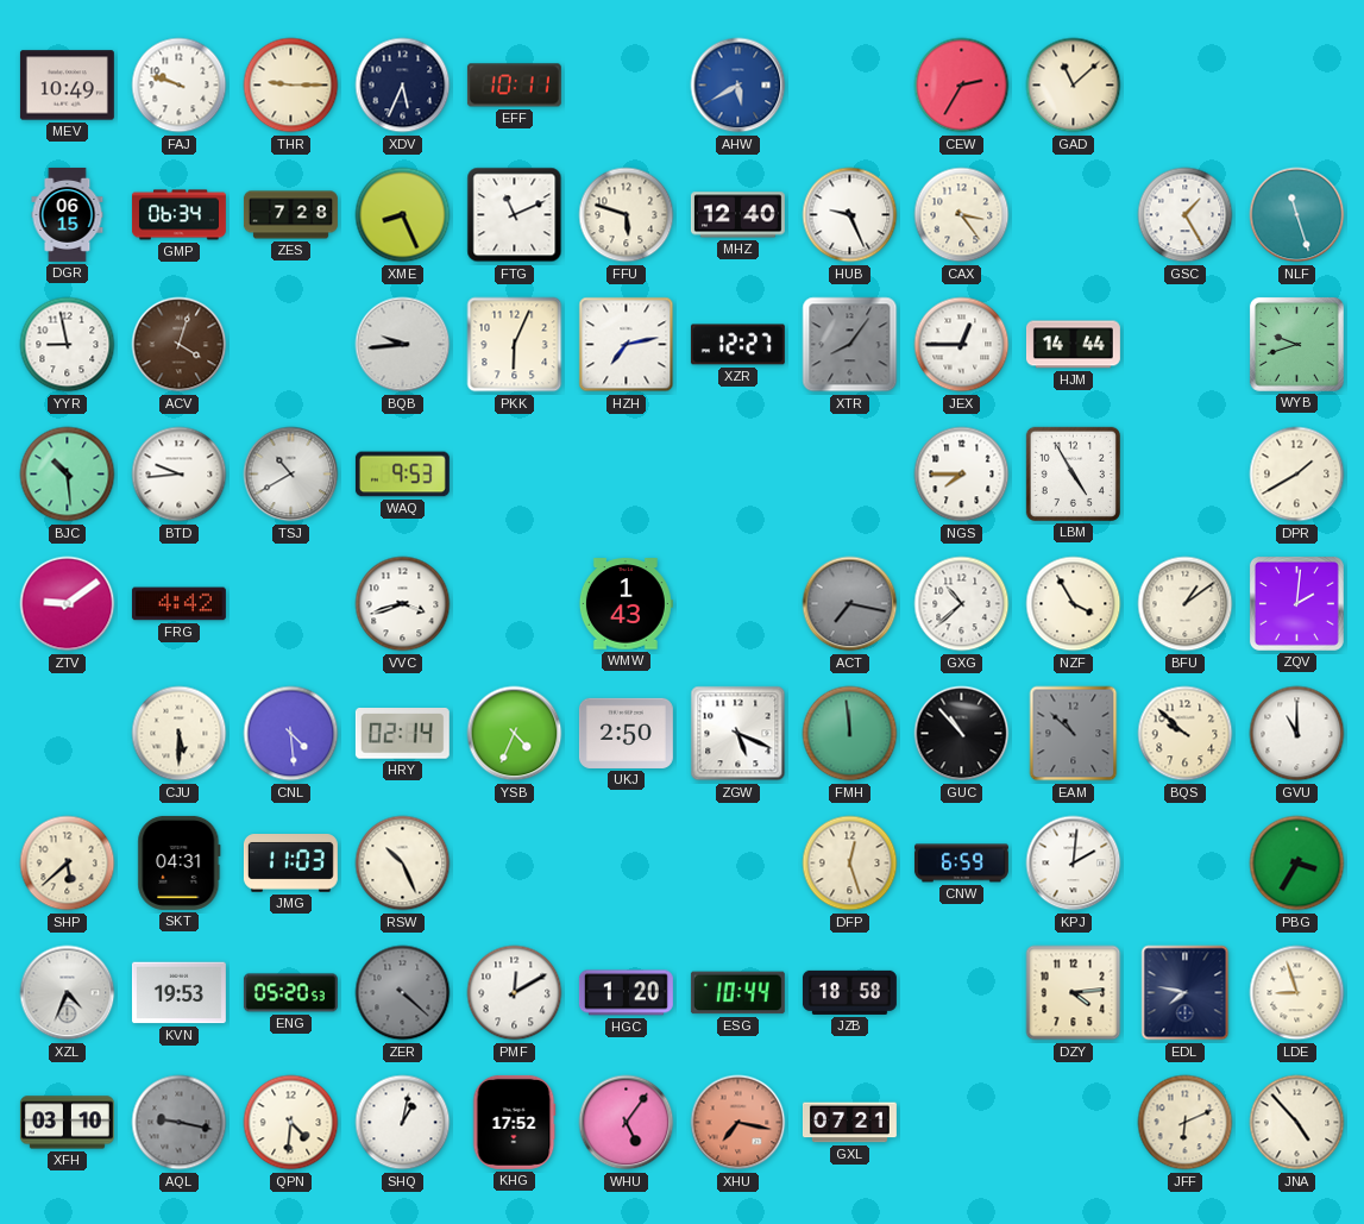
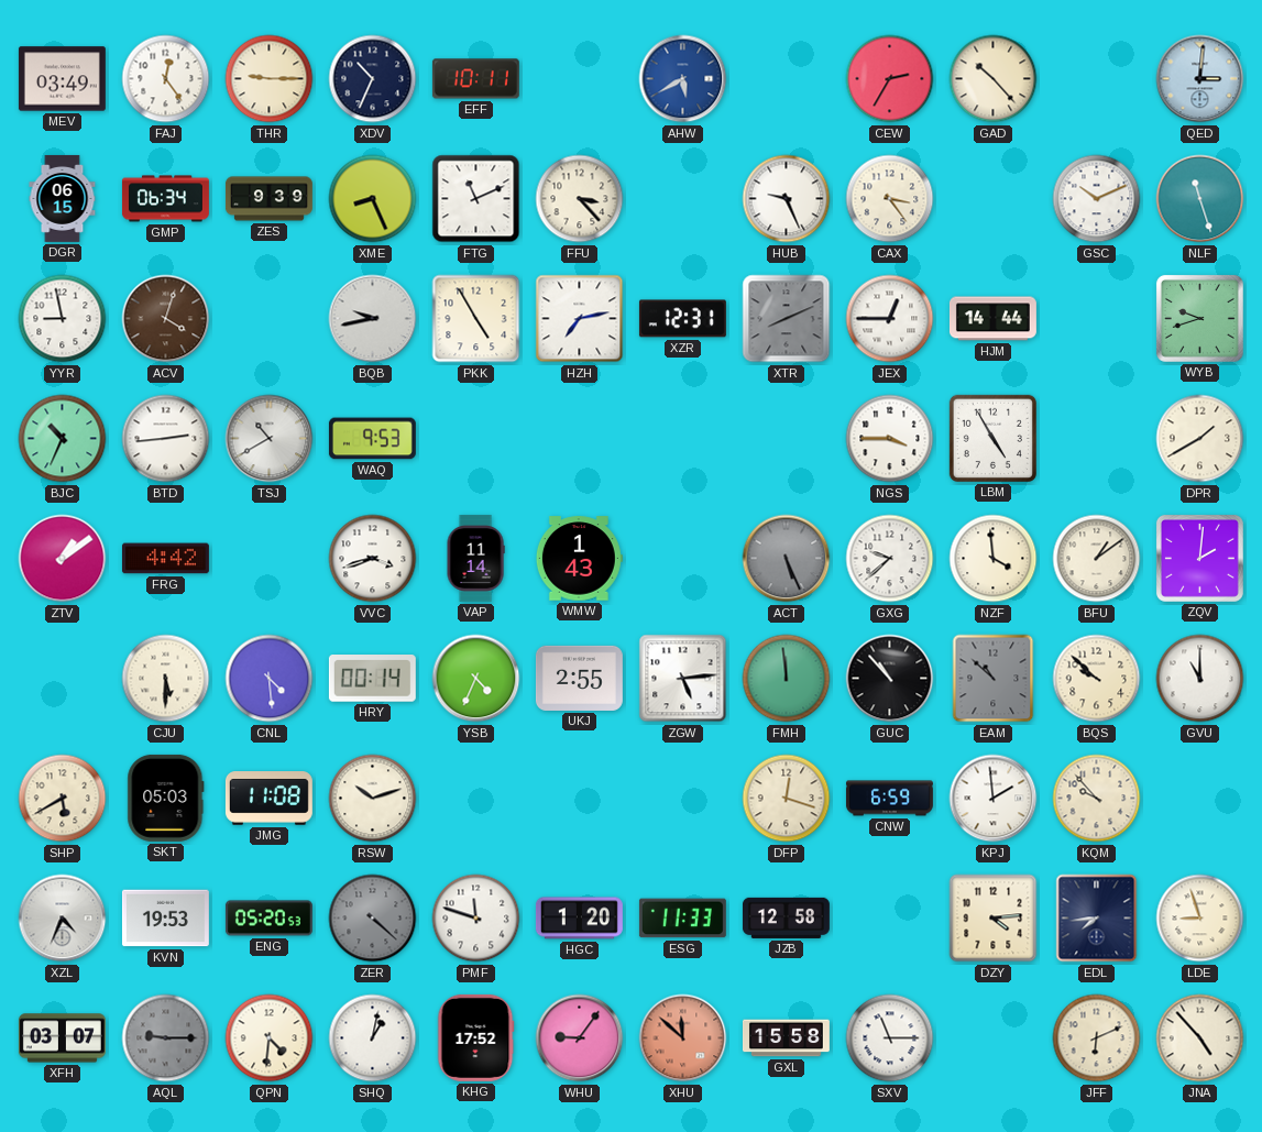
MEV: 10:49 -> 03:49
FAJ: 9:48 -> 12:24
XDV: 5:34 -> 10:34
GAD: 11:08 -> 10:23
QED: none -> 3:01
ZES: 7:28 -> 9:39
FFU: 5:48 -> 3:23
MHZ: 12:40 -> none
GSC: 1:25 -> 10:11
BQB: 9:44 -> 9:43
PKK: 6:04 -> 4:55
XZR: 12:27 -> 12:31
XTR: 8:06 -> 8:11
BJC: 10:29 -> 10:34
BTD: 9:44 -> 2:44
NGS: 7:45 -> 3:45
ZTV: 9:09 -> 1:09
VAP: none -> 11:14
ACT: 7:17 -> 5:26
GXG: 10:38 -> 9:38
NZF: 3:55 -> 3:59
HRY: 02:14 -> 00:14
UKJ: 2:50 -> 2:55
ZGW: 5:19 -> 5:14
SHP: 5:38 -> 5:40
SKT: 04:31 -> 05:03
JMG: 11:03 -> 11:08
RSW: 10:26 -> 10:12
DFP: 12:27 -> 12:18
KPJ: 2:01 -> 1:59
KQM: none -> 9:53
PBG: 3:35 -> none
PMF: 12:10 -> 11:48
ESG: 10:44 -> 11:33
JZB: 18:58 -> 12:58
EDL: 7:47 -> 7:44
XFH: 03:10 -> 03:07
AQL: 9:17 -> 9:15
WHU: 5:06 -> 9:06
XHU: 7:17 -> 11:52
GXL: 07:21 -> 15:58
SXV: none -> 11:15
